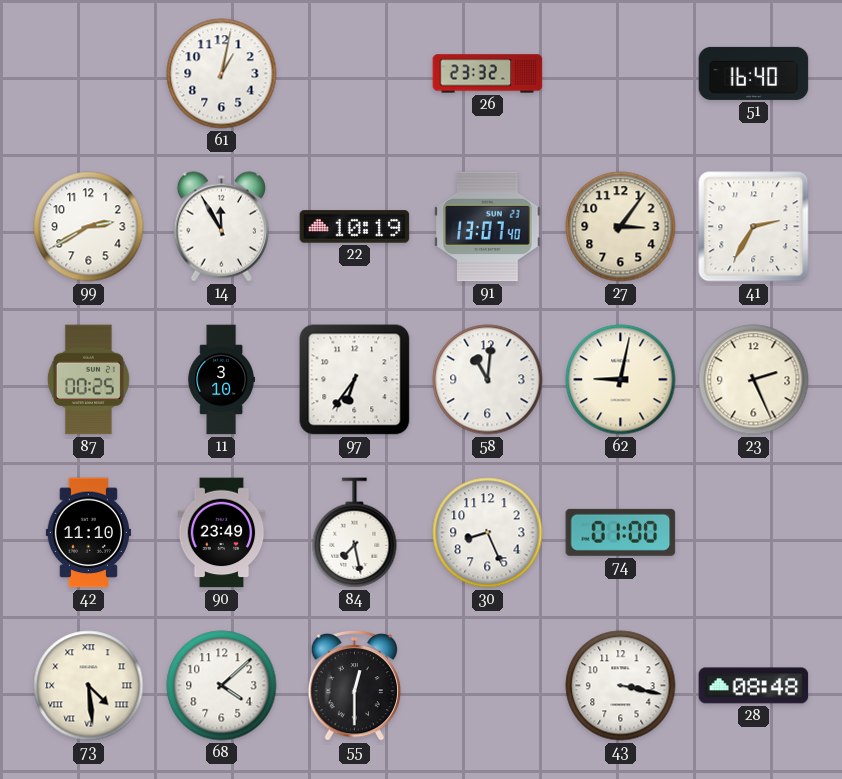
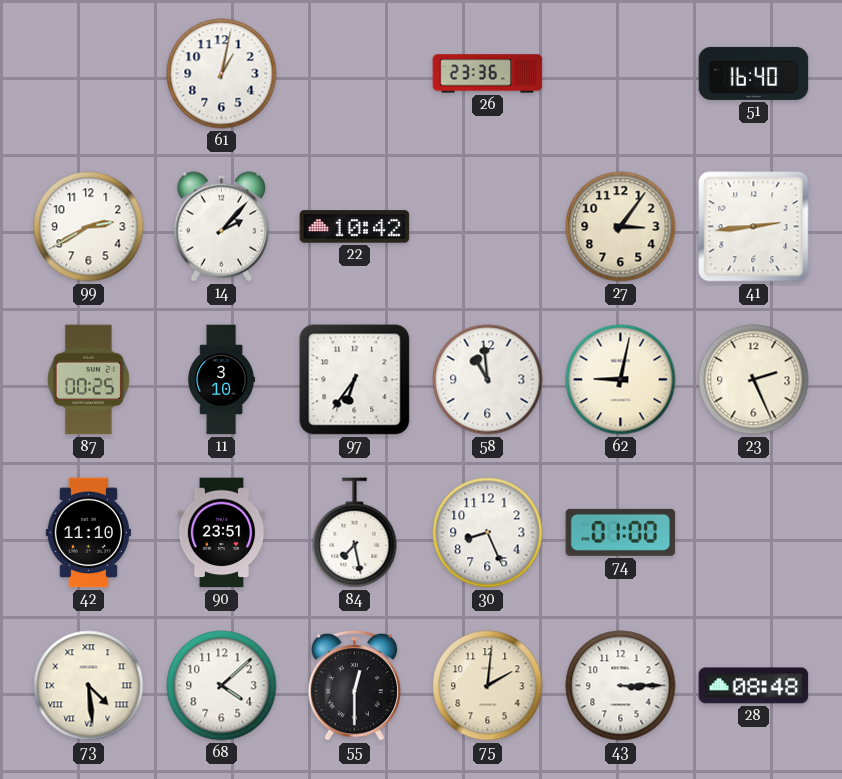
26: 23:32 -> 23:36
14: 11:55 -> 2:07
22: 10:19 -> 10:42
91: 13:07 -> none
41: 2:35 -> 2:44
58: 11:01 -> 10:59
90: 23:49 -> 23:51
75: none -> 2:01
43: 3:17 -> 3:15
